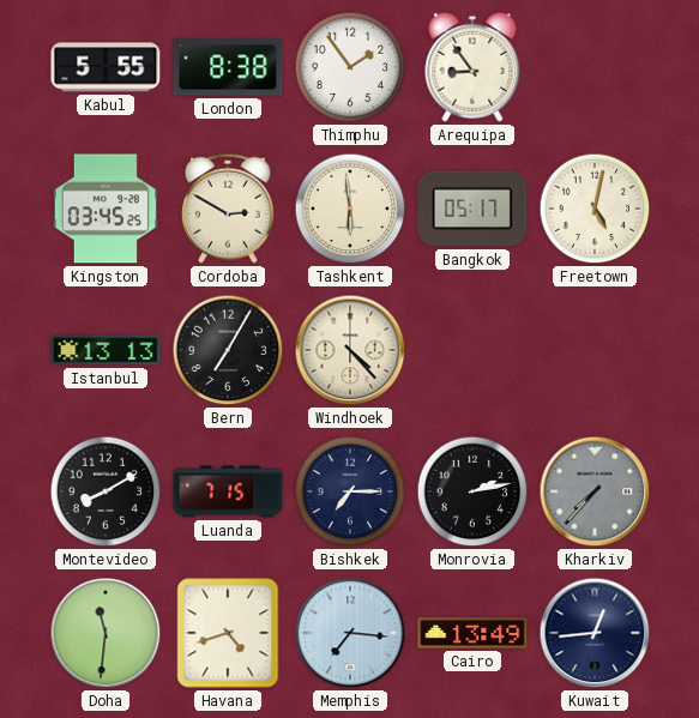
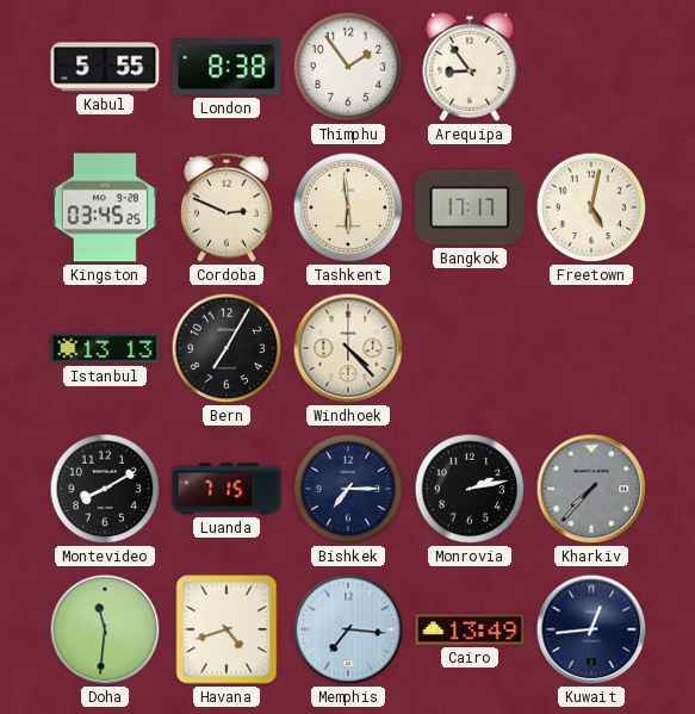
Cordoba: 2:50 -> 2:49
Bangkok: 05:17 -> 17:17
